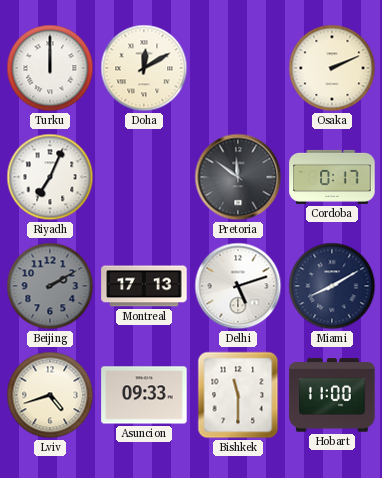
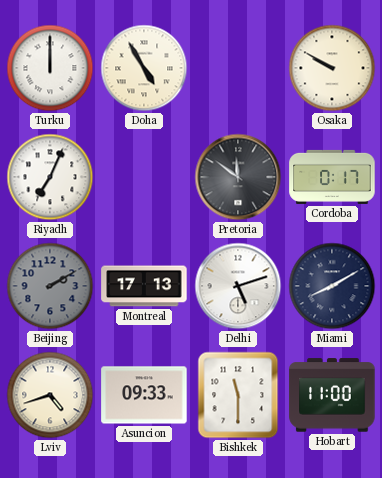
Doha: 12:10 -> 4:55
Osaka: 2:11 -> 9:50
